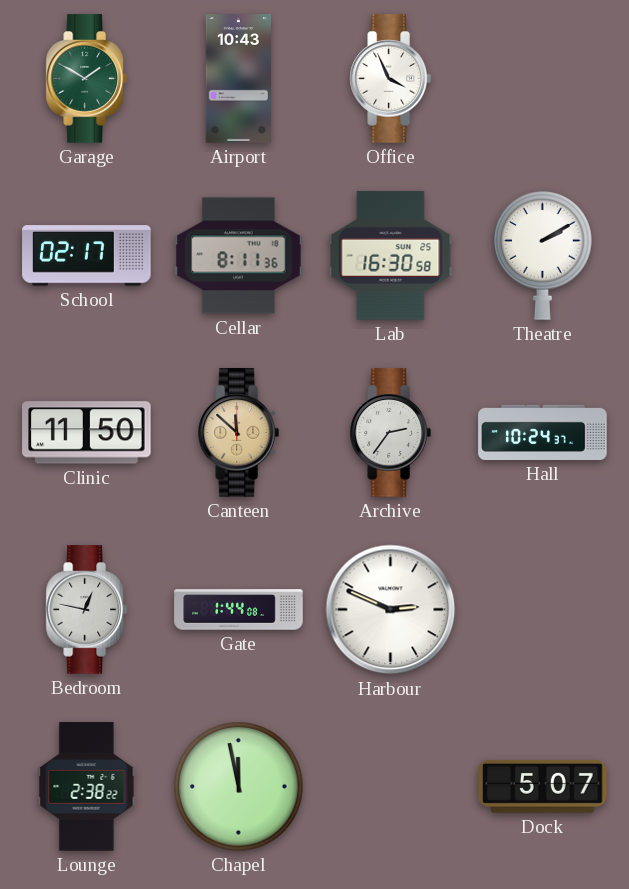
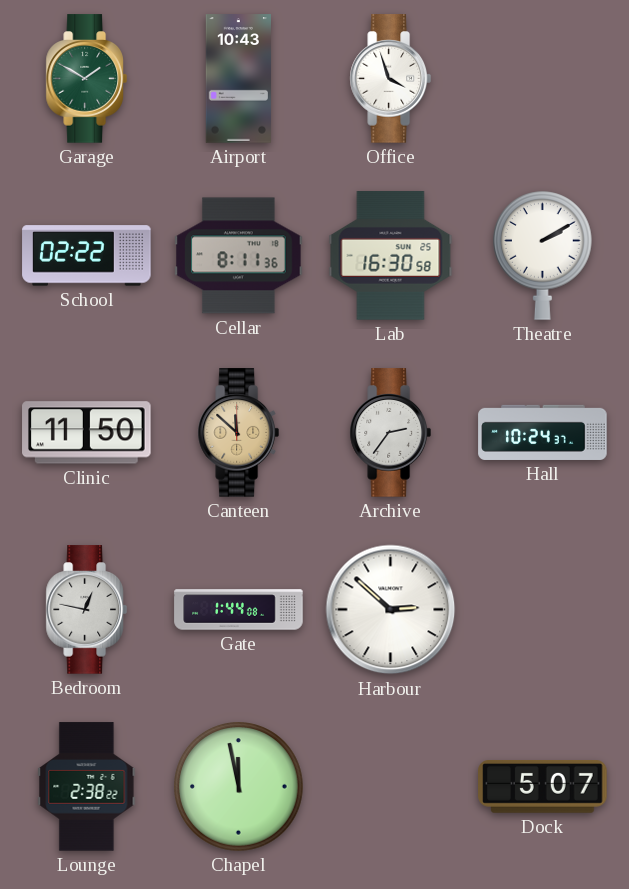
Office: 3:56 -> 3:57
School: 02:17 -> 02:22
Harbour: 2:49 -> 2:52
